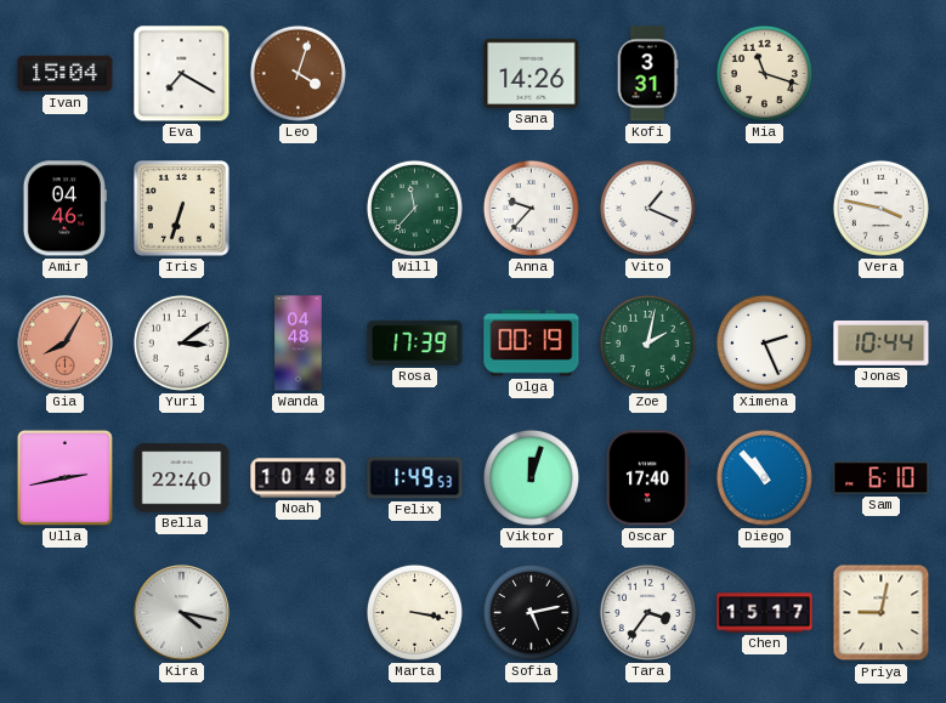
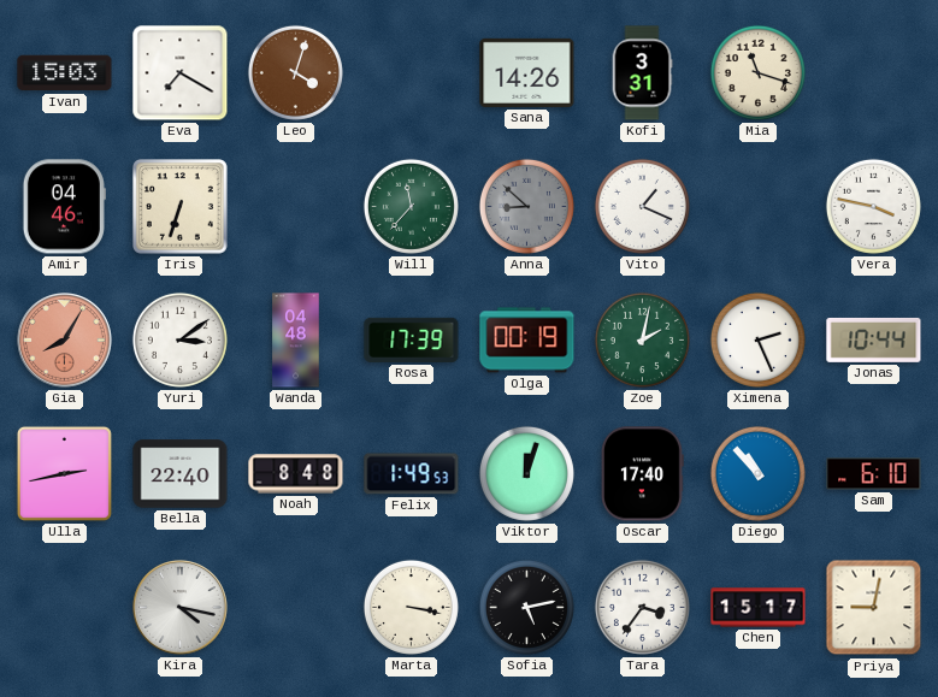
Ivan: 15:04 -> 15:03
Anna: 9:37 -> 8:52
Anna dial: white -> grey
Noah: 10:48 -> 8:48
